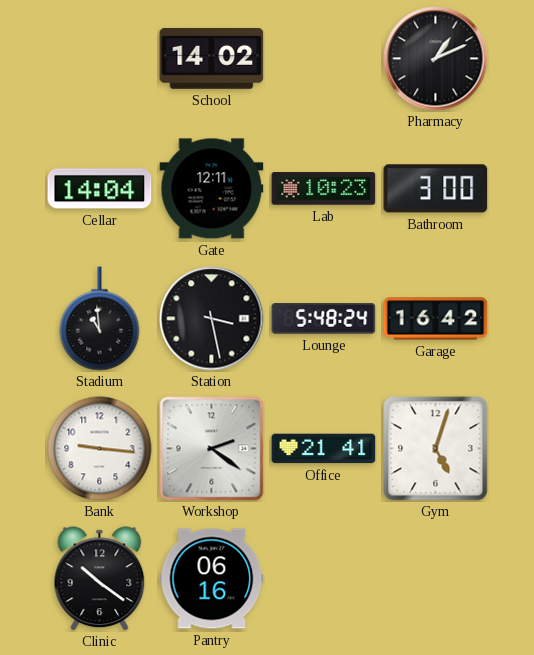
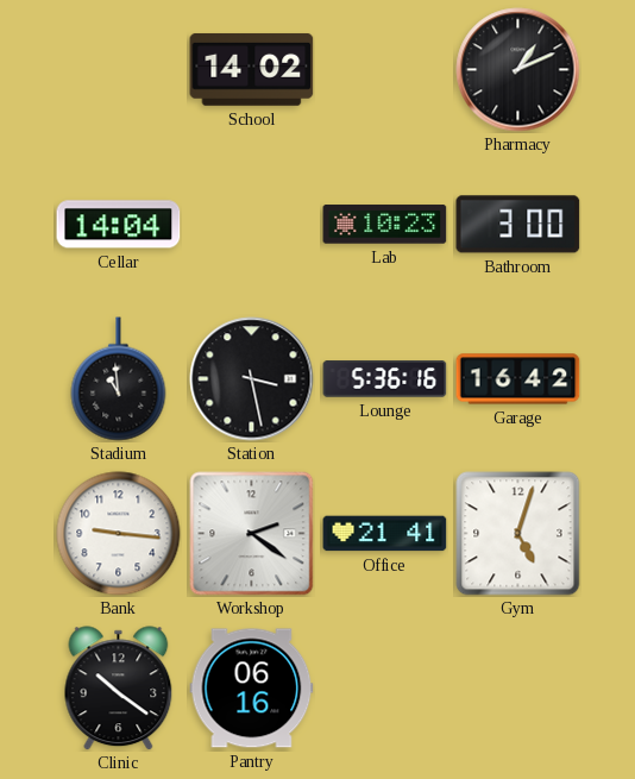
Gate: 12:11 -> none
Lounge: 5:48 -> 5:36
